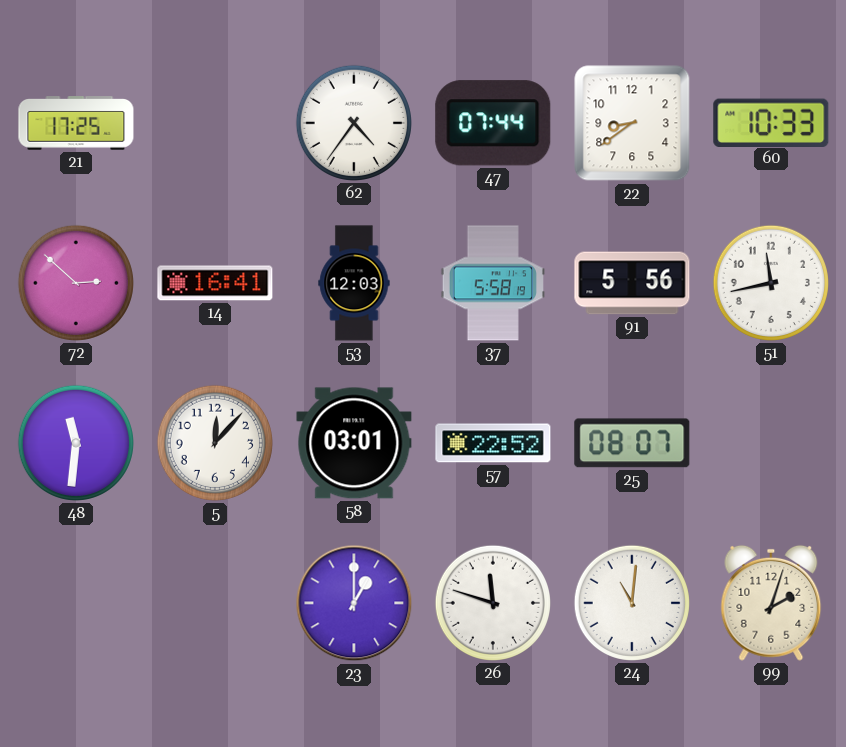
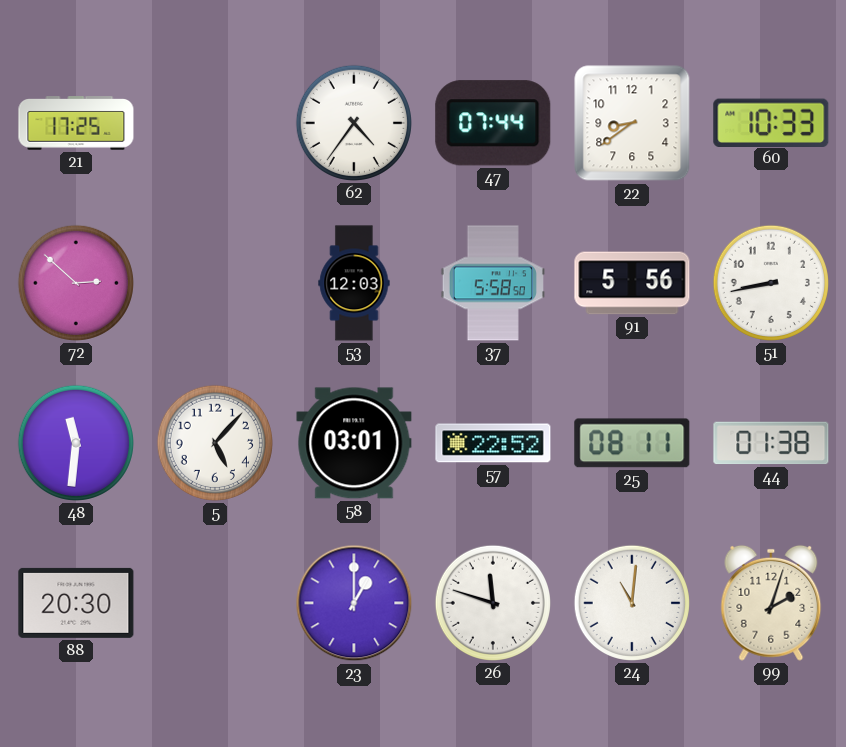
14: 16:41 -> none
37: 5:58:19 -> 5:58:50
51: 11:43 -> 8:43
5: 12:07 -> 5:07
25: 08:07 -> 08:11
44: none -> 01:38
88: none -> 20:30
